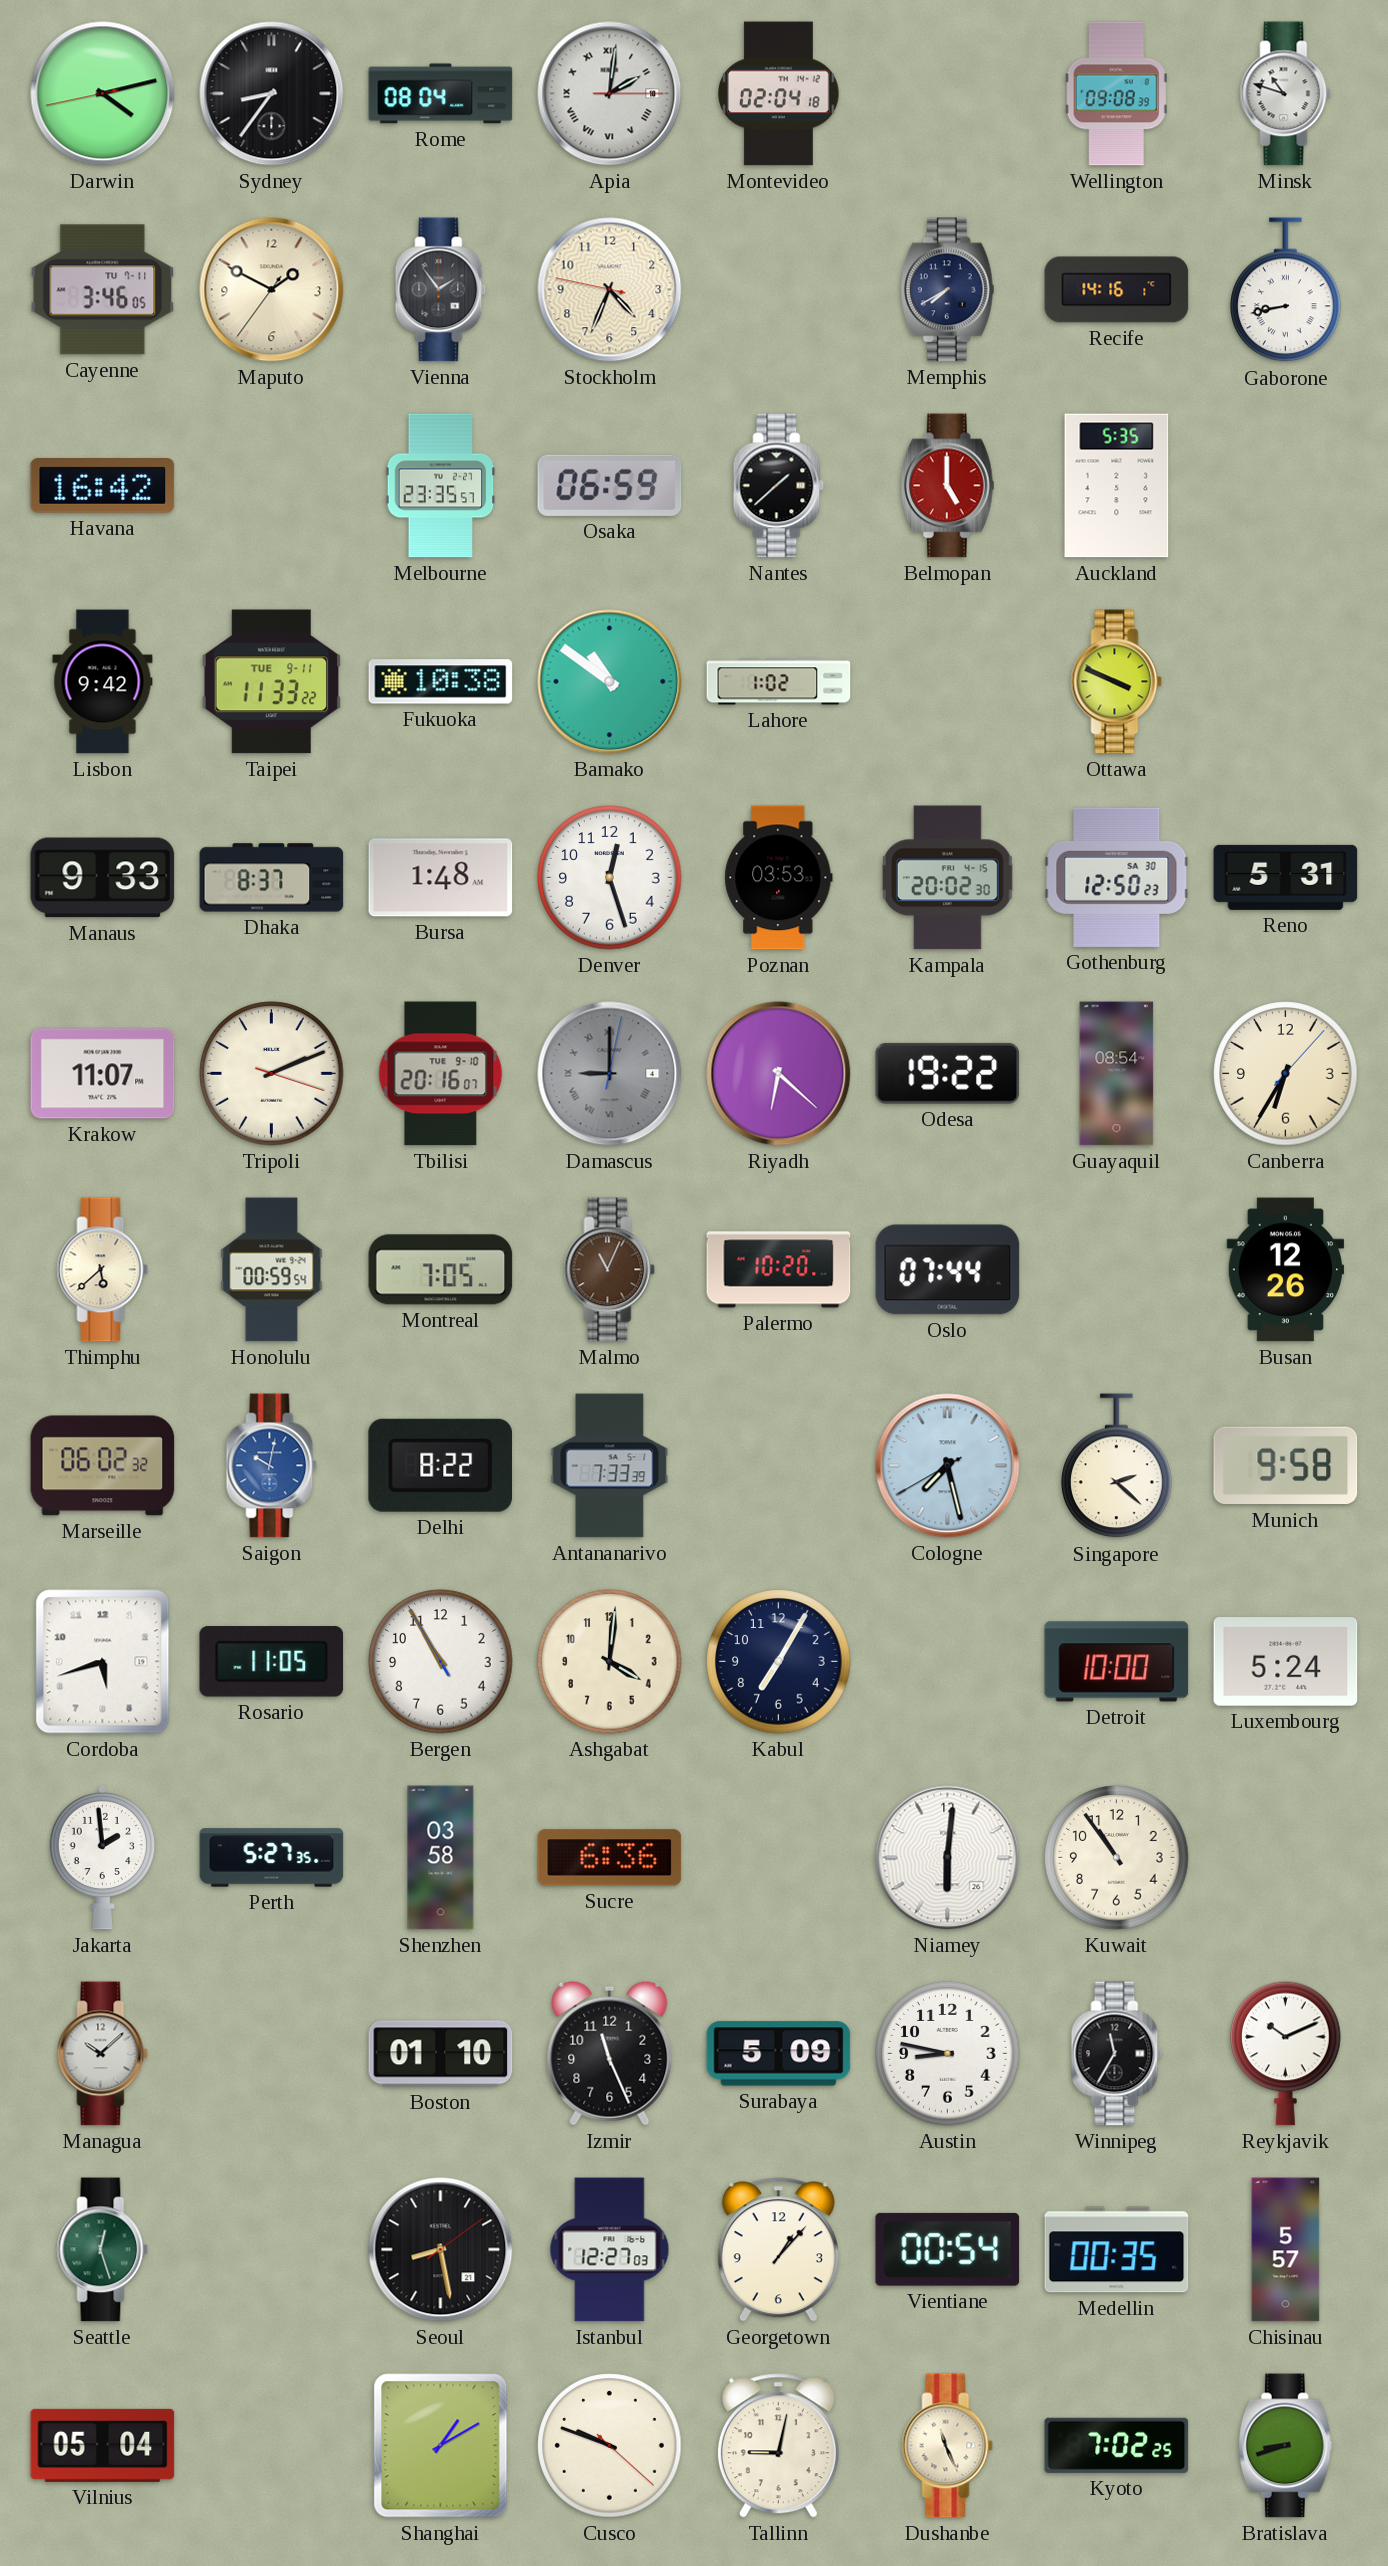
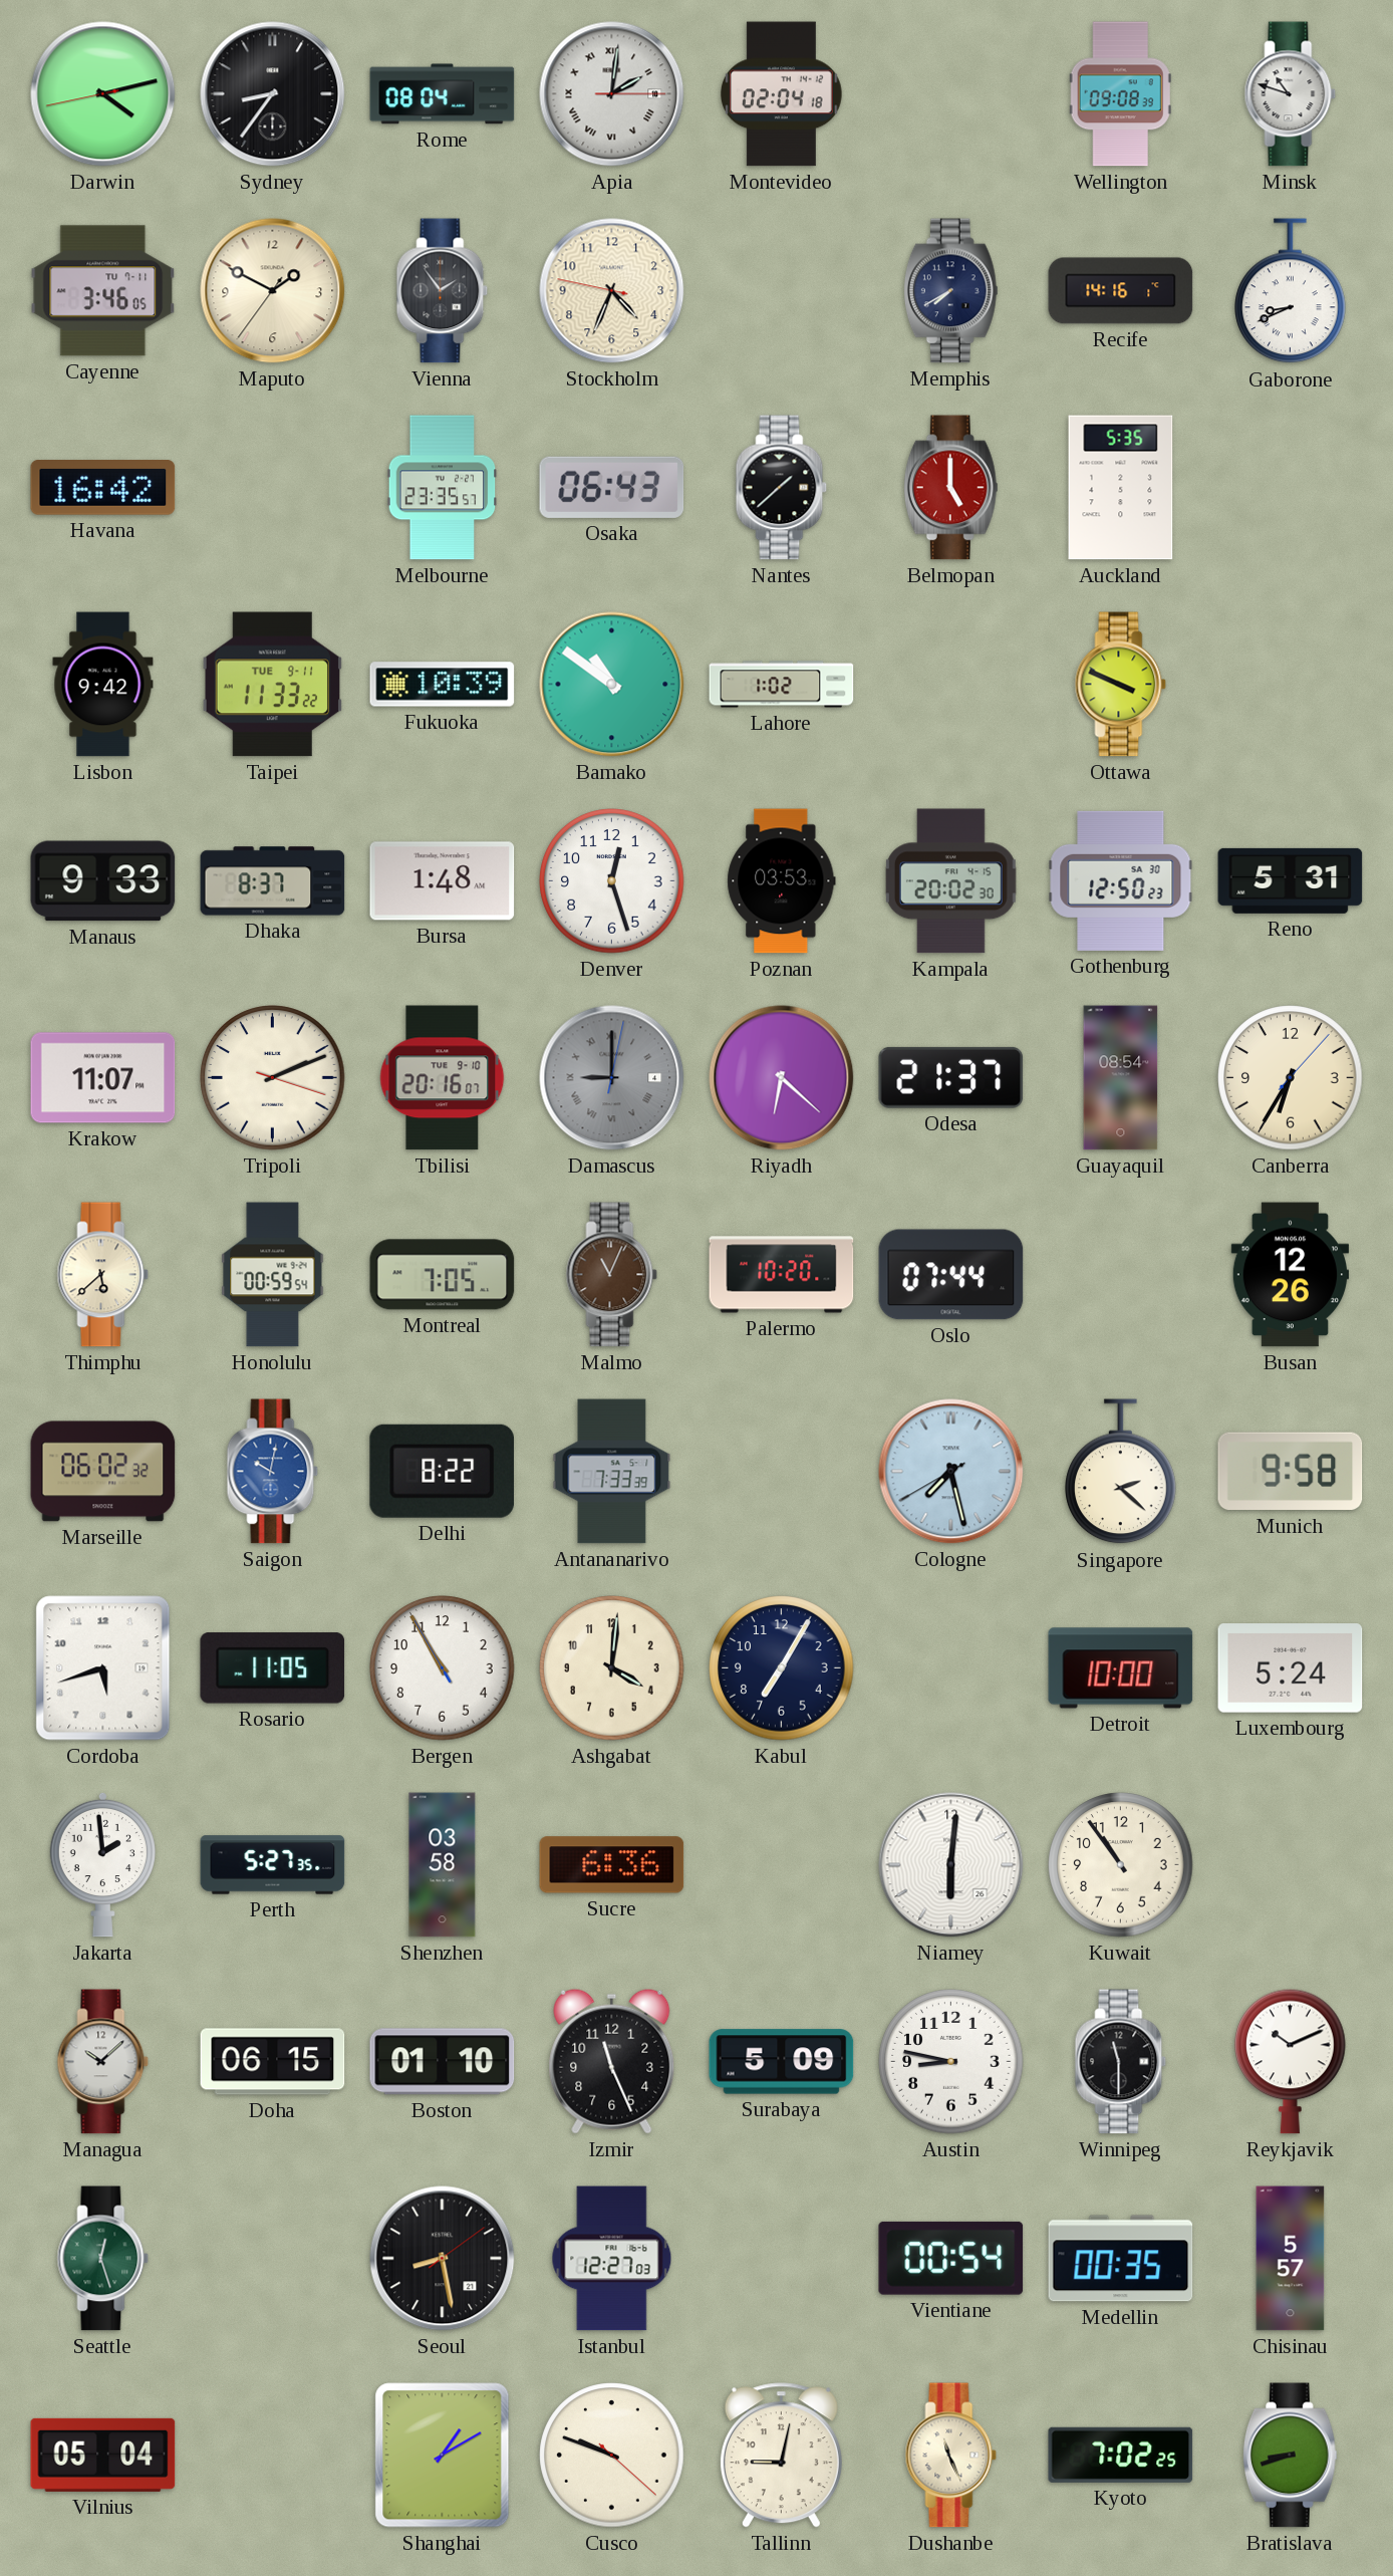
Gaborone: 8:43 -> 8:41
Osaka: 06:59 -> 06:43
Fukuoka: 10:38 -> 10:39
Odesa: 19:22 -> 21:37
Doha: none -> 06:15
Winnipeg: 11:35 -> 11:30
Georgetown: 1:07 -> none
